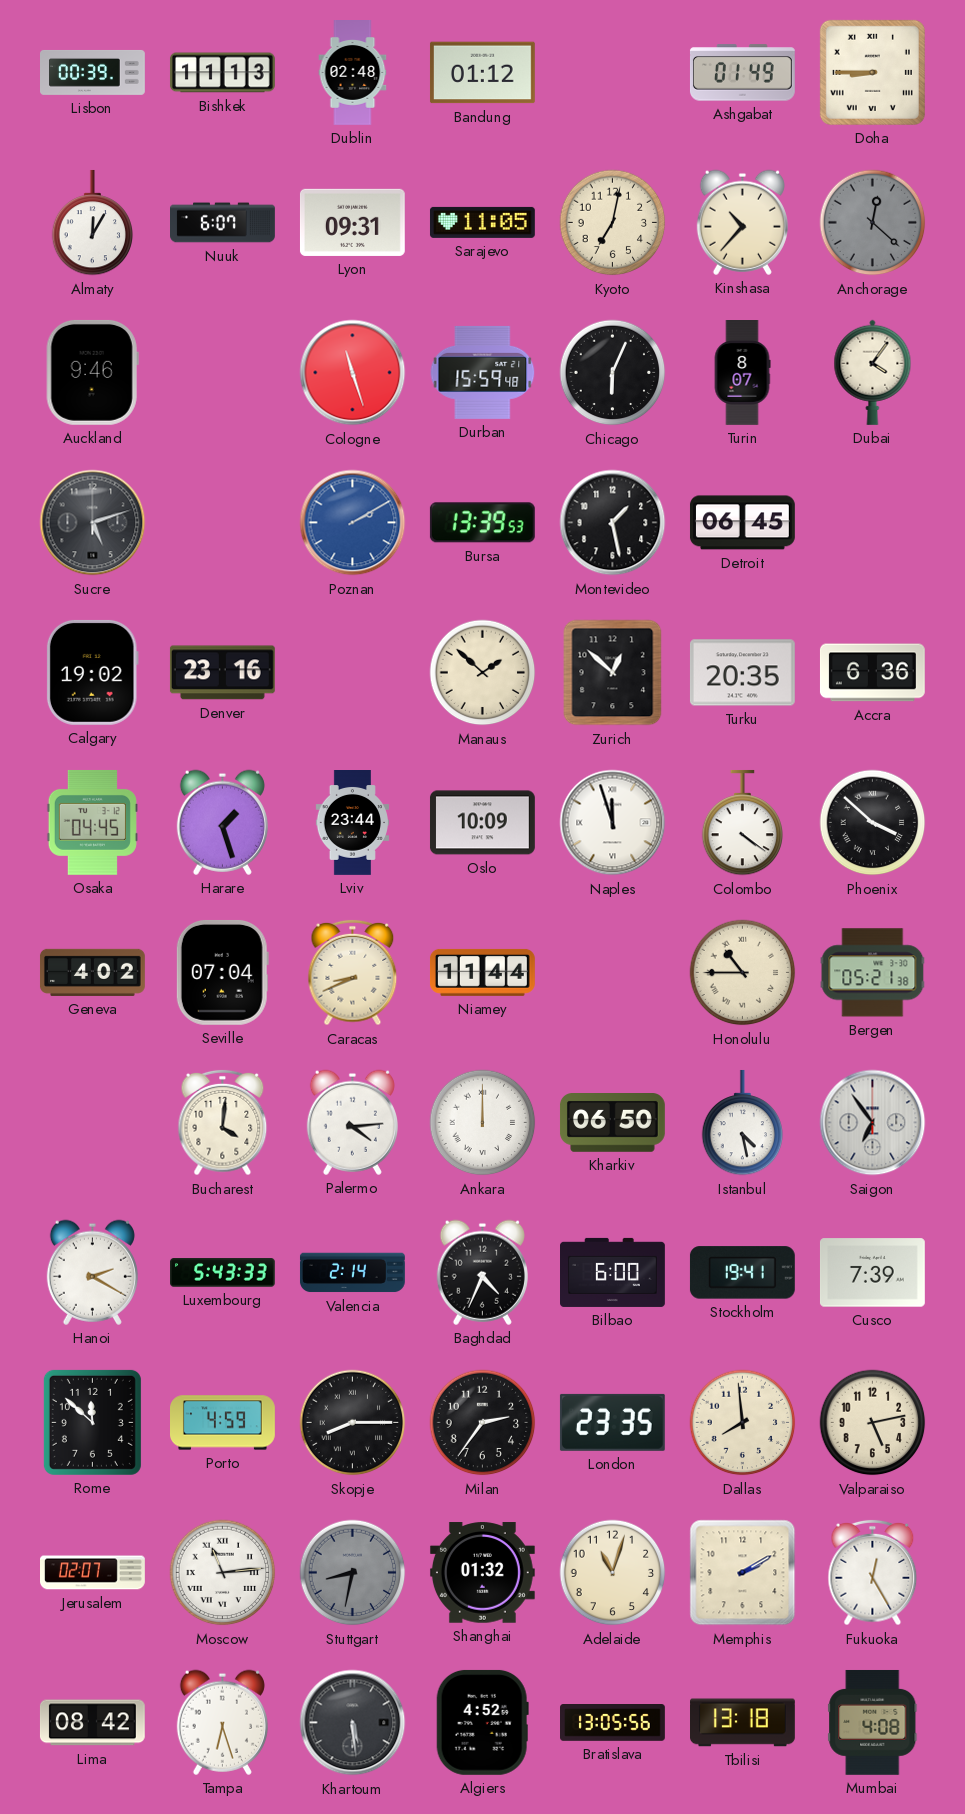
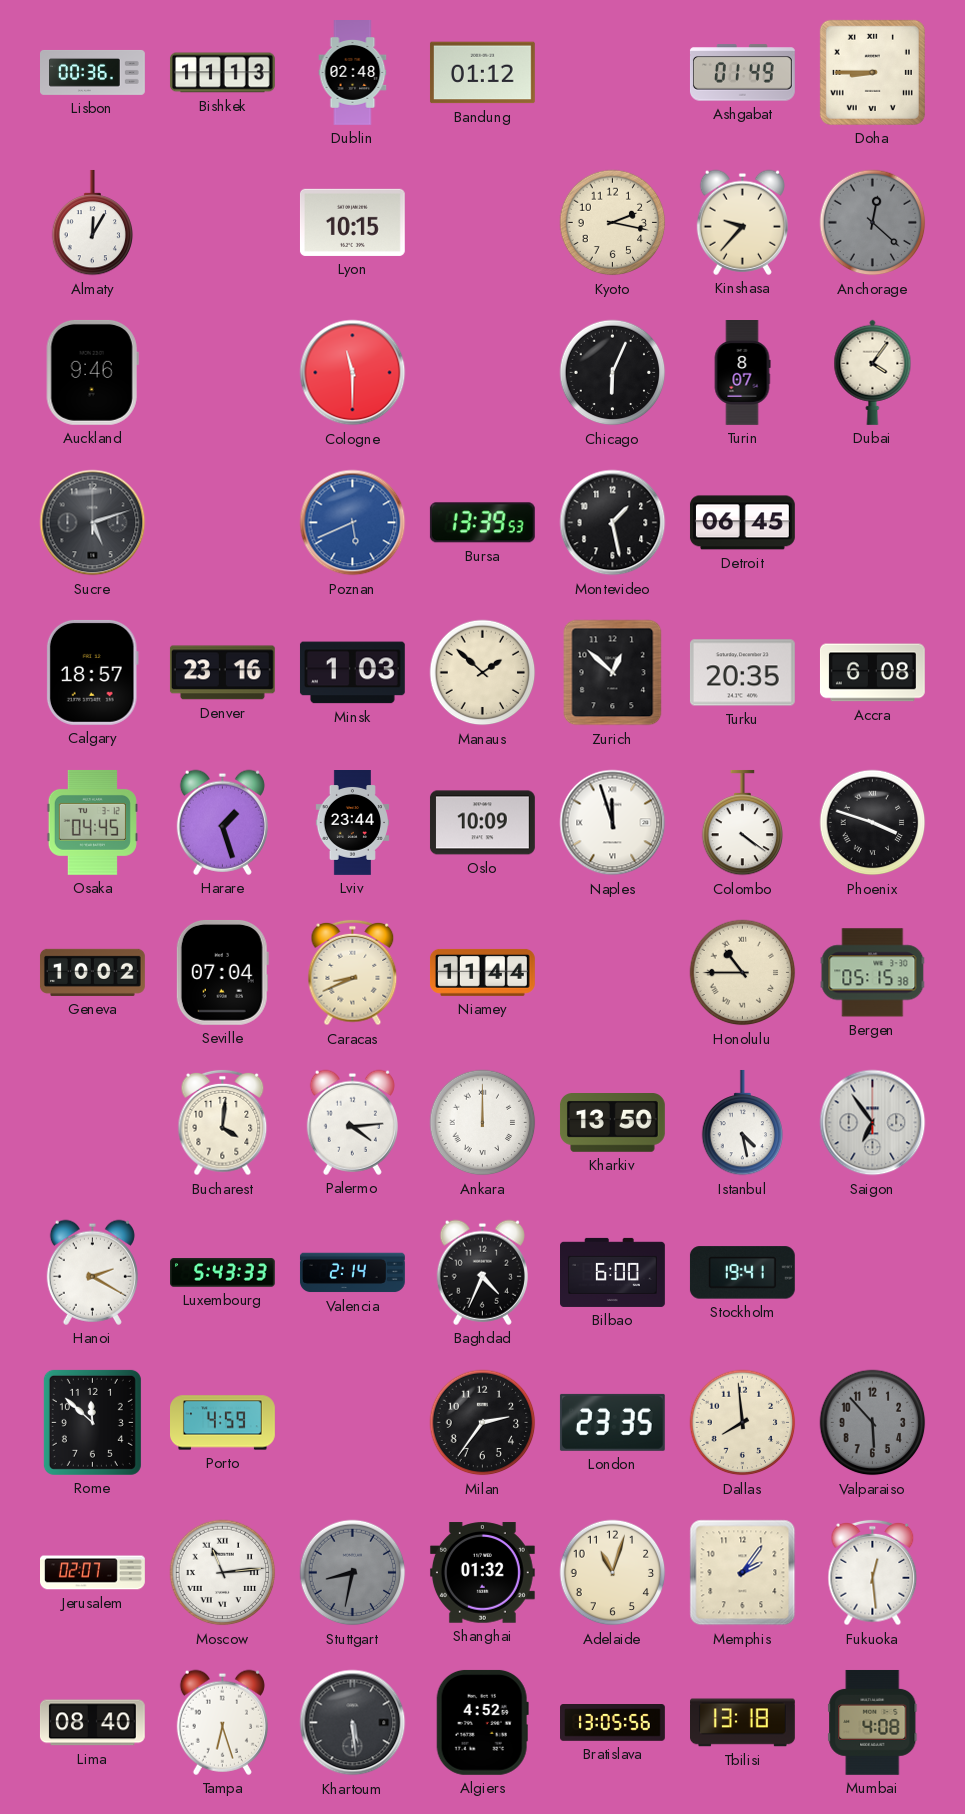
Lisbon: 00:39 -> 00:36
Nuuk: 6:07 -> none
Lyon: 09:31 -> 10:15
Sarajevo: 11:05 -> none
Kyoto: 7:02 -> 2:17
Kinshasa: 10:37 -> 9:37
Cologne: 11:27 -> 11:30
Durban: 15:59 -> none
Poznan: 2:10 -> 5:41
Calgary: 19:02 -> 18:57
Minsk: none -> 1:03
Accra: 6:36 -> 6:08
Phoenix: 3:52 -> 3:48
Geneva: 4:02 -> 10:02
Bergen: 05:21 -> 05:15
Kharkiv: 06:50 -> 13:50
Cusco: 7:39 -> none
Skopje: 8:15 -> none
Valparaiso: 5:13 -> 5:53
Valparaiso dial: cream -> grey
Memphis: 2:10 -> 2:06
Fukuoka: 12:25 -> 12:29
Lima: 08:42 -> 08:40
